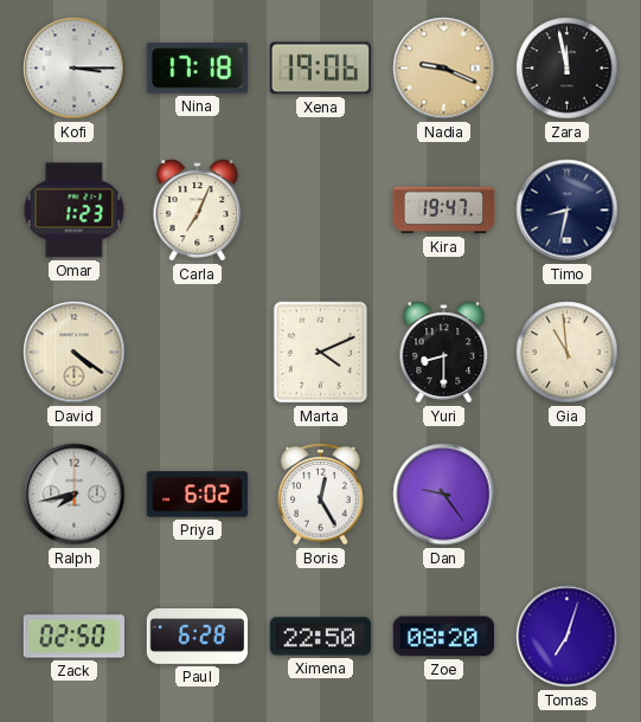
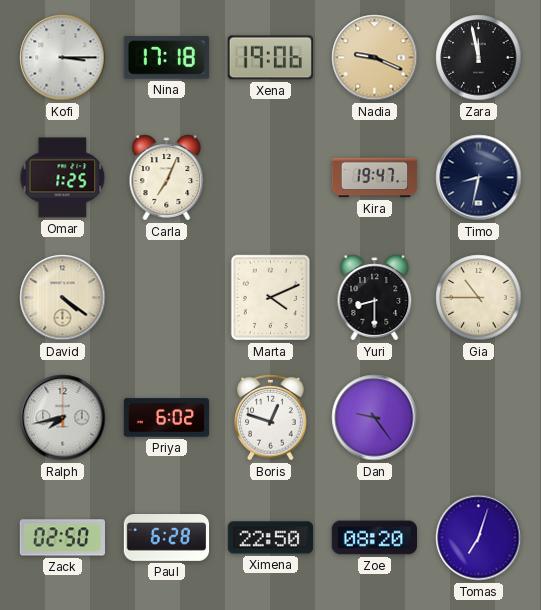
Omar: 1:23 -> 1:25
Gia: 10:59 -> 10:45
Boris: 12:25 -> 12:48
